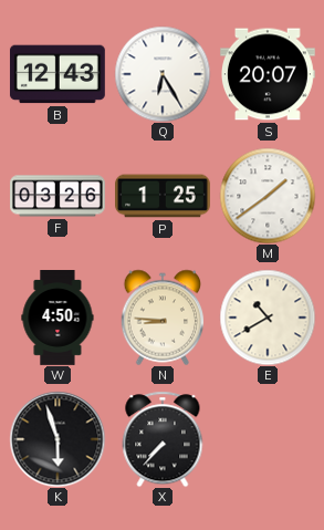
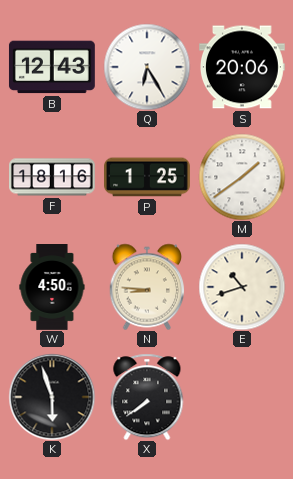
S: 20:07 -> 20:06
F: 03:26 -> 18:16
E: 10:40 -> 10:42
X: 7:37 -> 7:39
